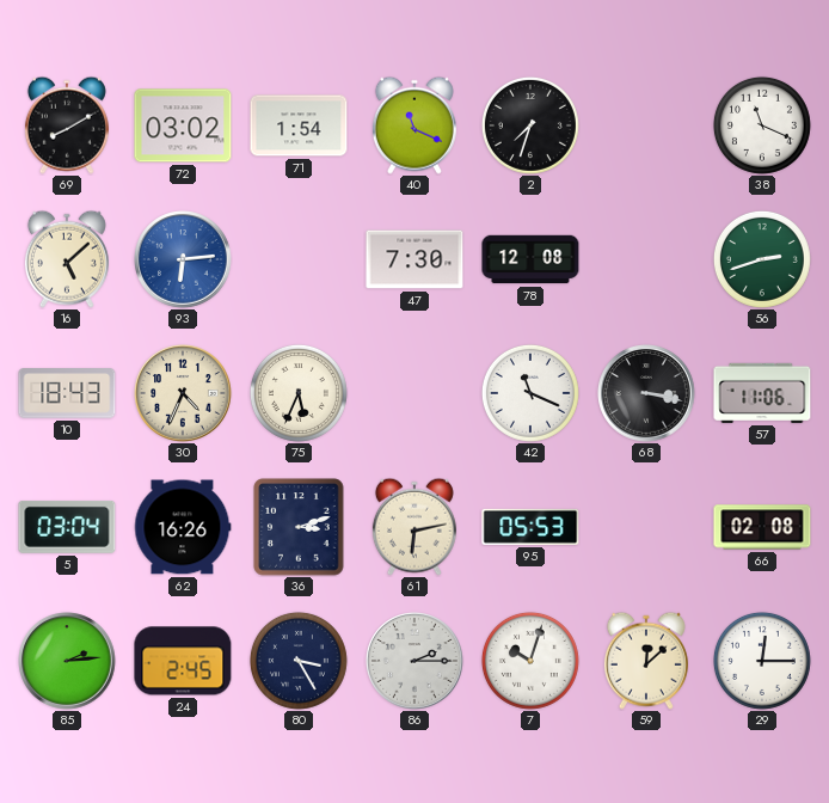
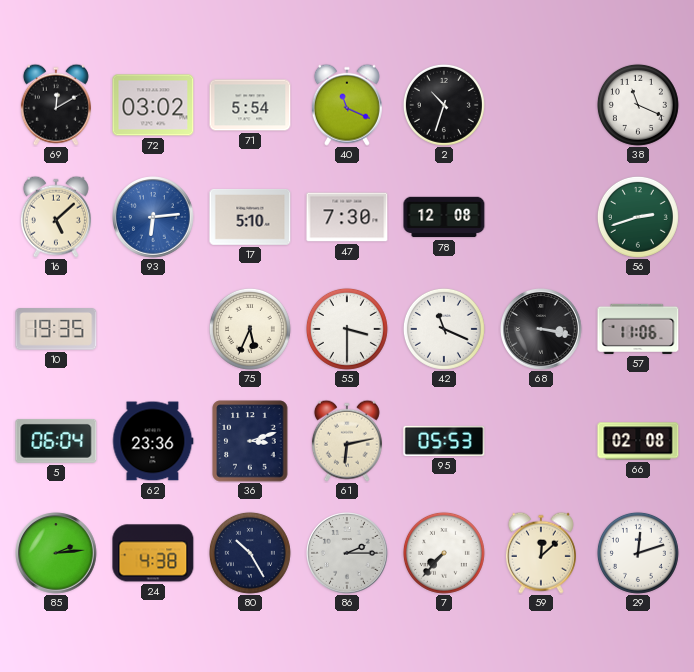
69: 8:10 -> 12:10
71: 1:54 -> 5:54
2: 7:33 -> 10:33
17: none -> 5:10
10: 18:43 -> 19:35
30: 4:34 -> none
55: none -> 3:30
5: 03:04 -> 06:04
62: 16:26 -> 23:36
24: 2:45 -> 4:38
80: 3:25 -> 10:25
7: 10:03 -> 7:37
29: 12:15 -> 12:12
